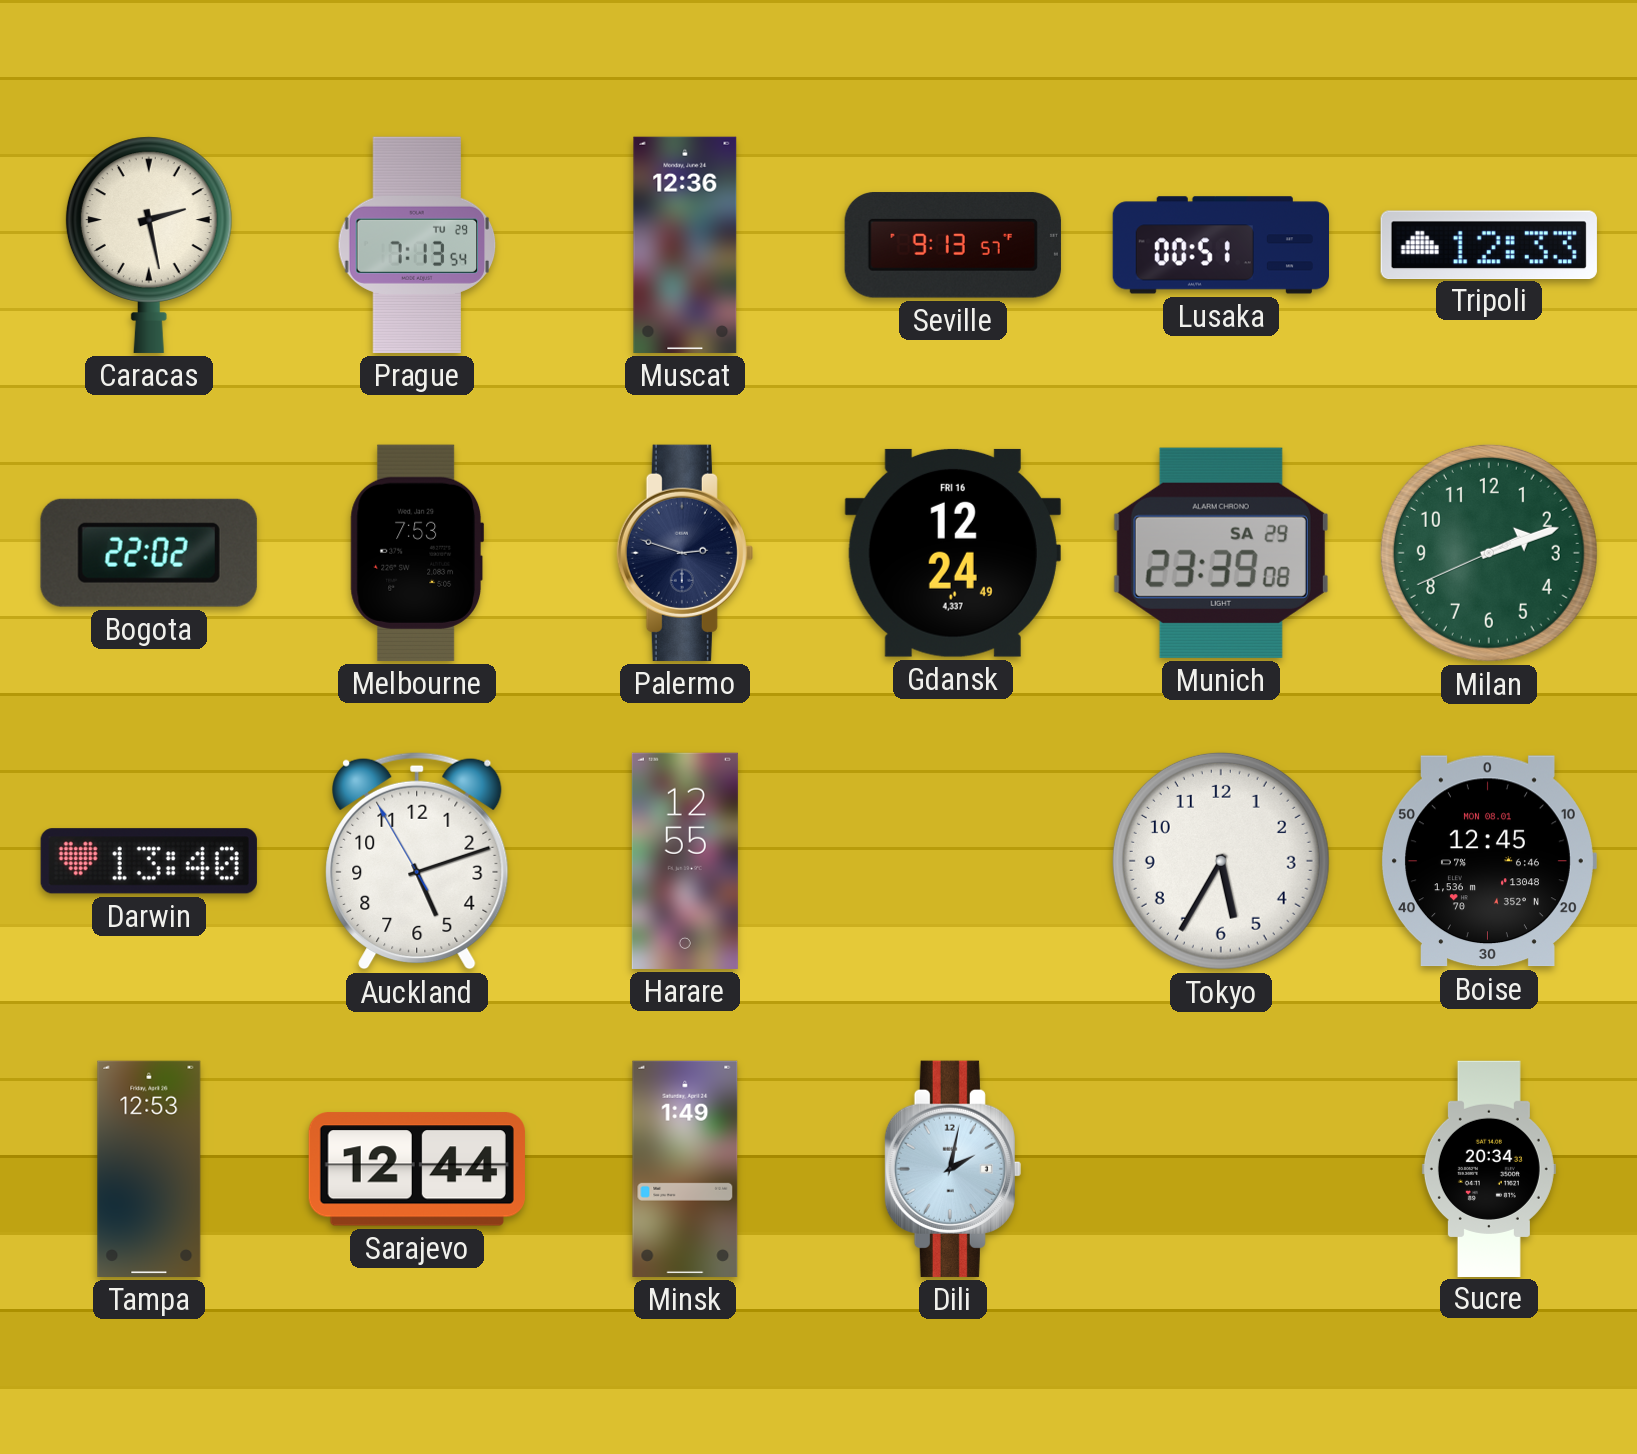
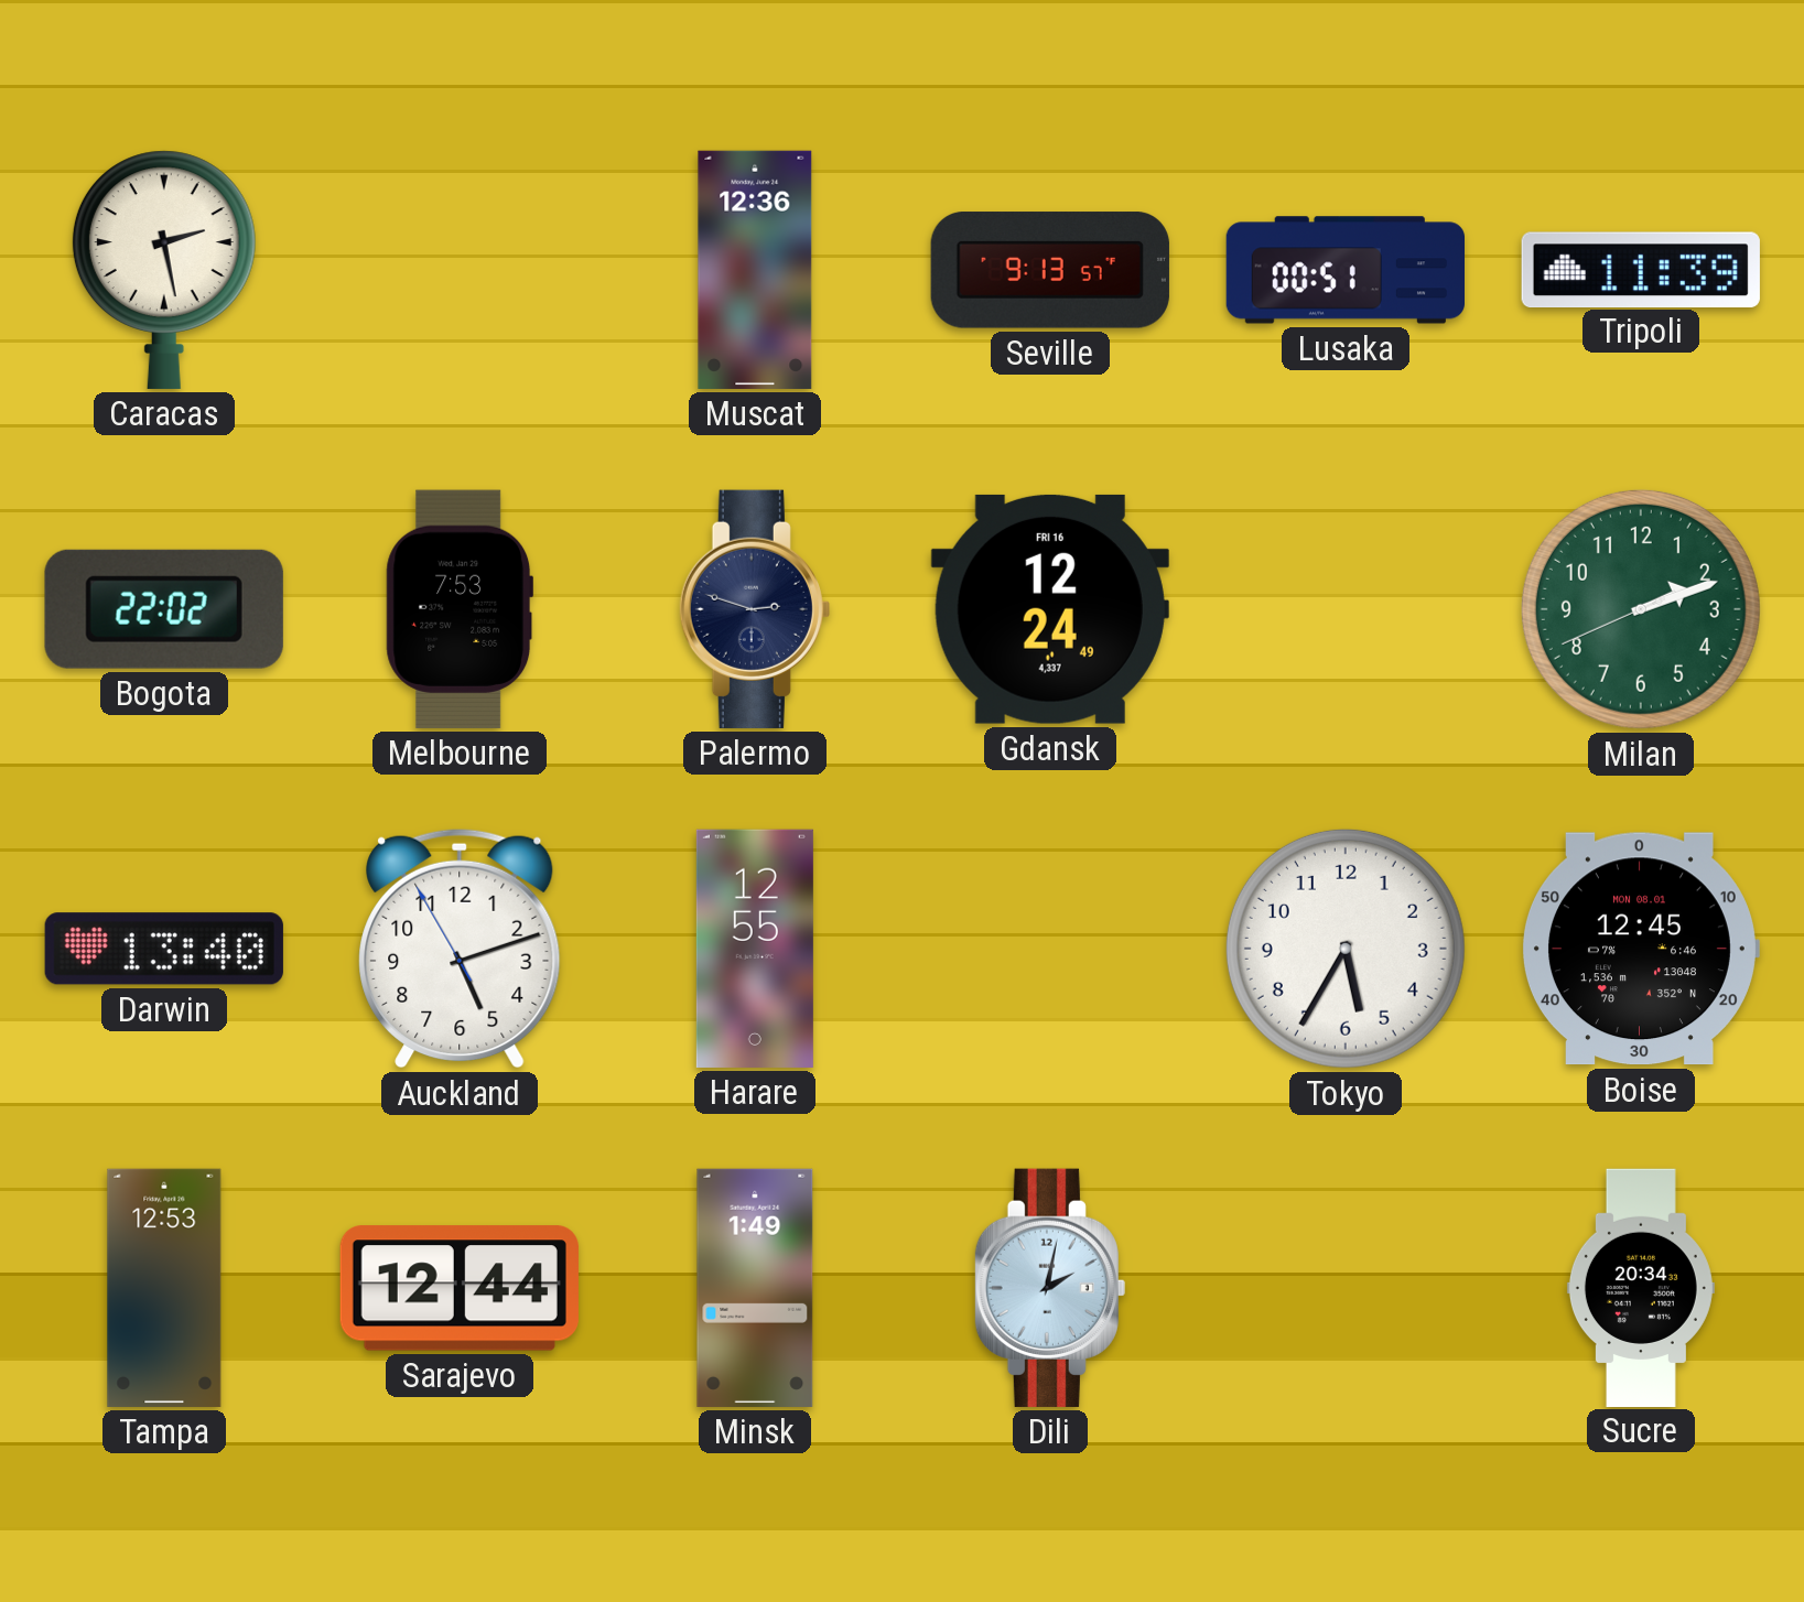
Prague: 7:13 -> none
Tripoli: 12:33 -> 11:39
Munich: 23:39 -> none
